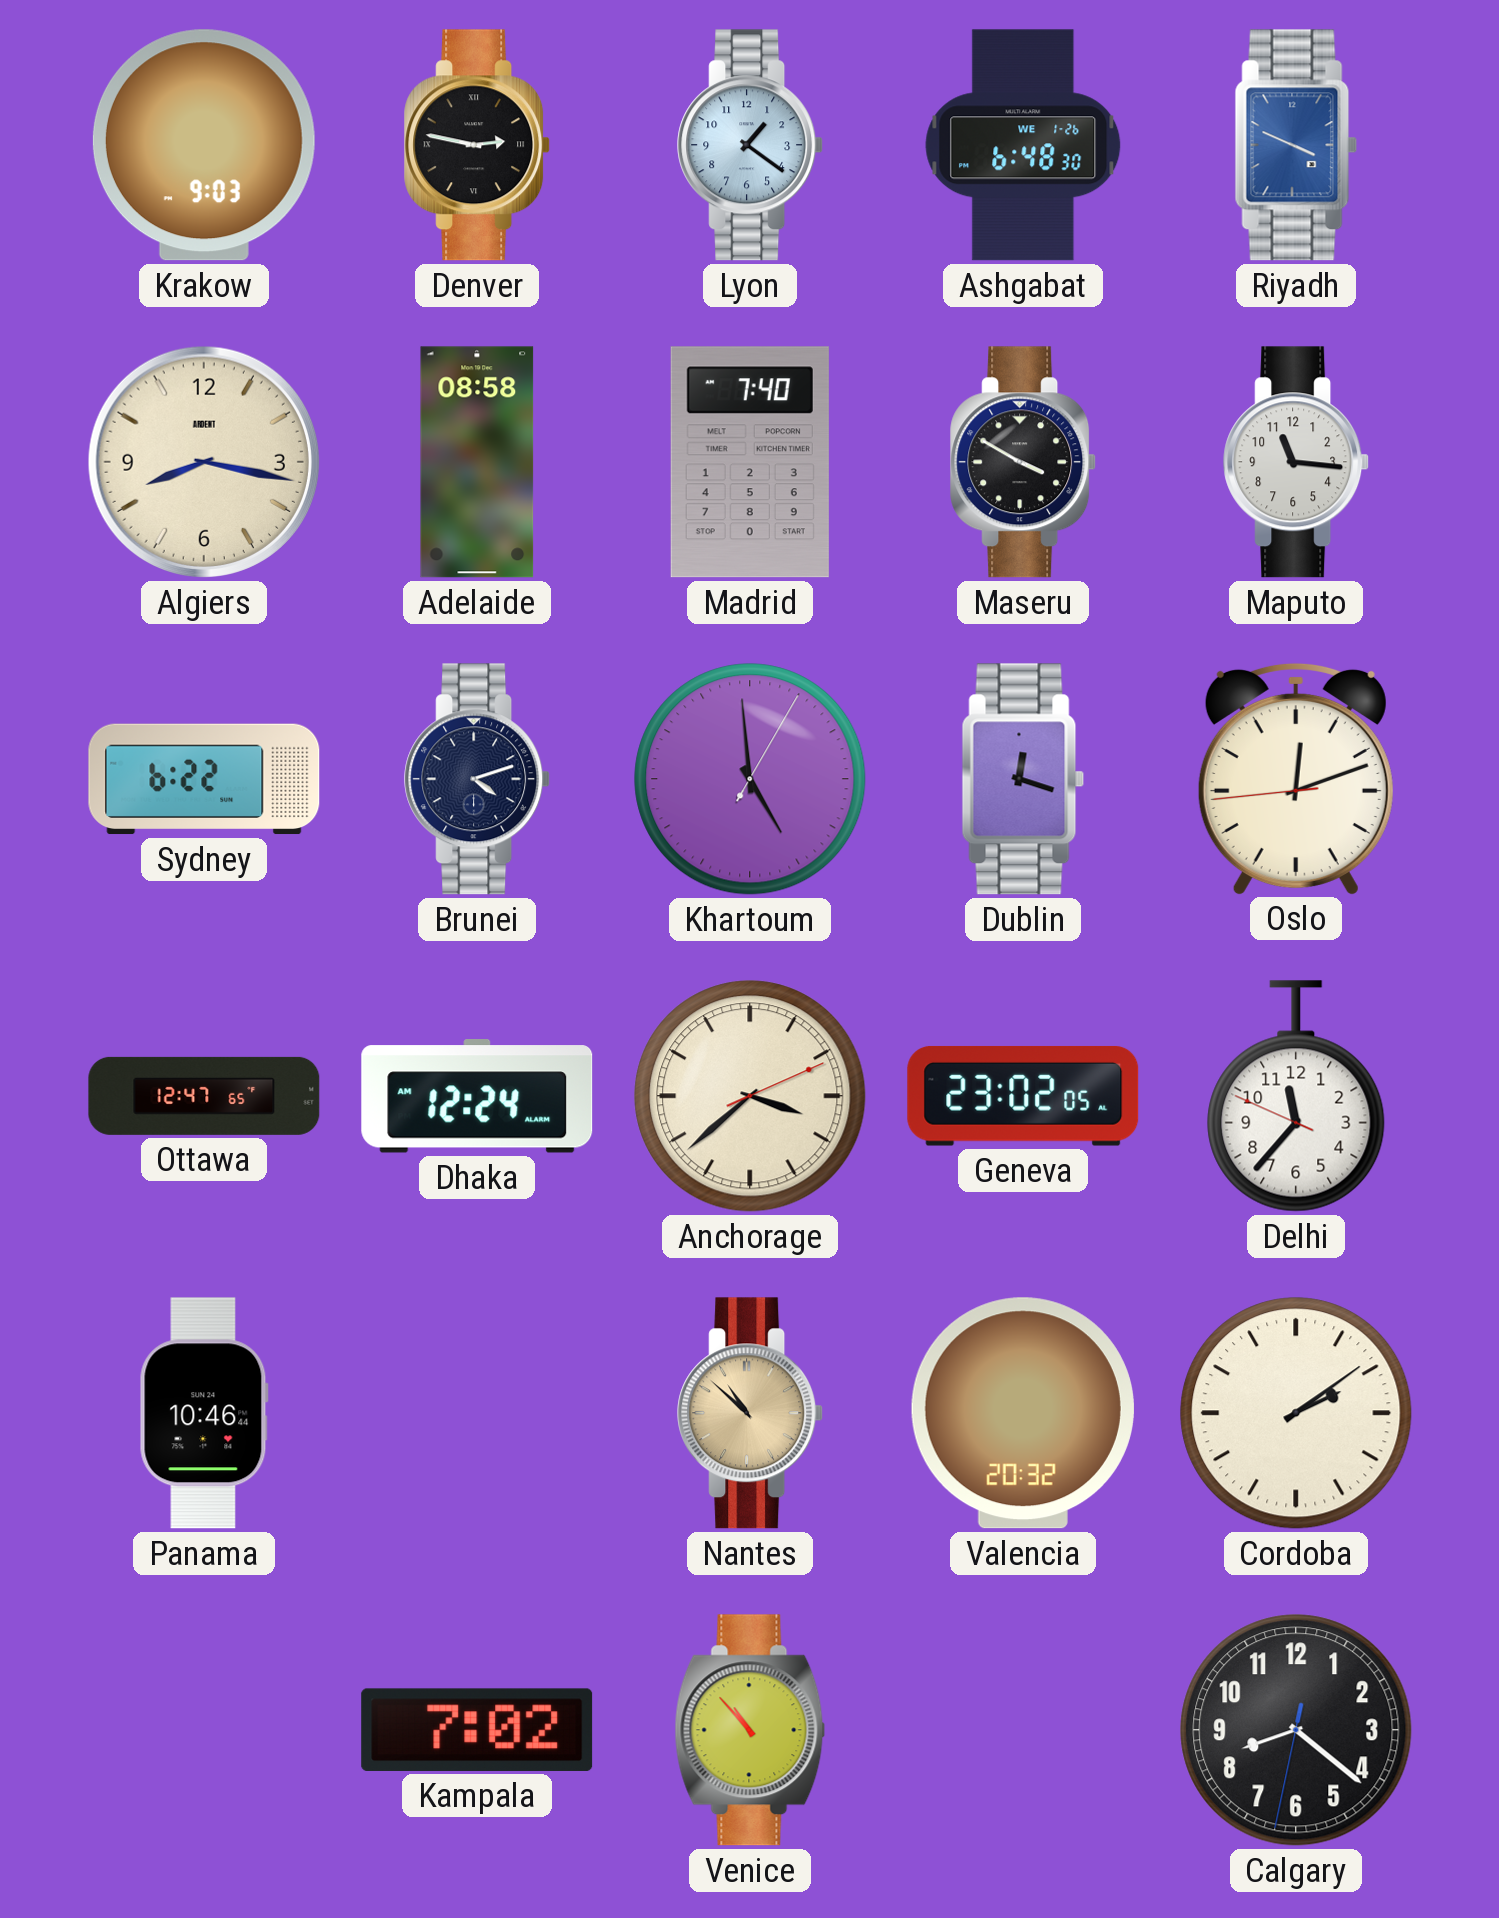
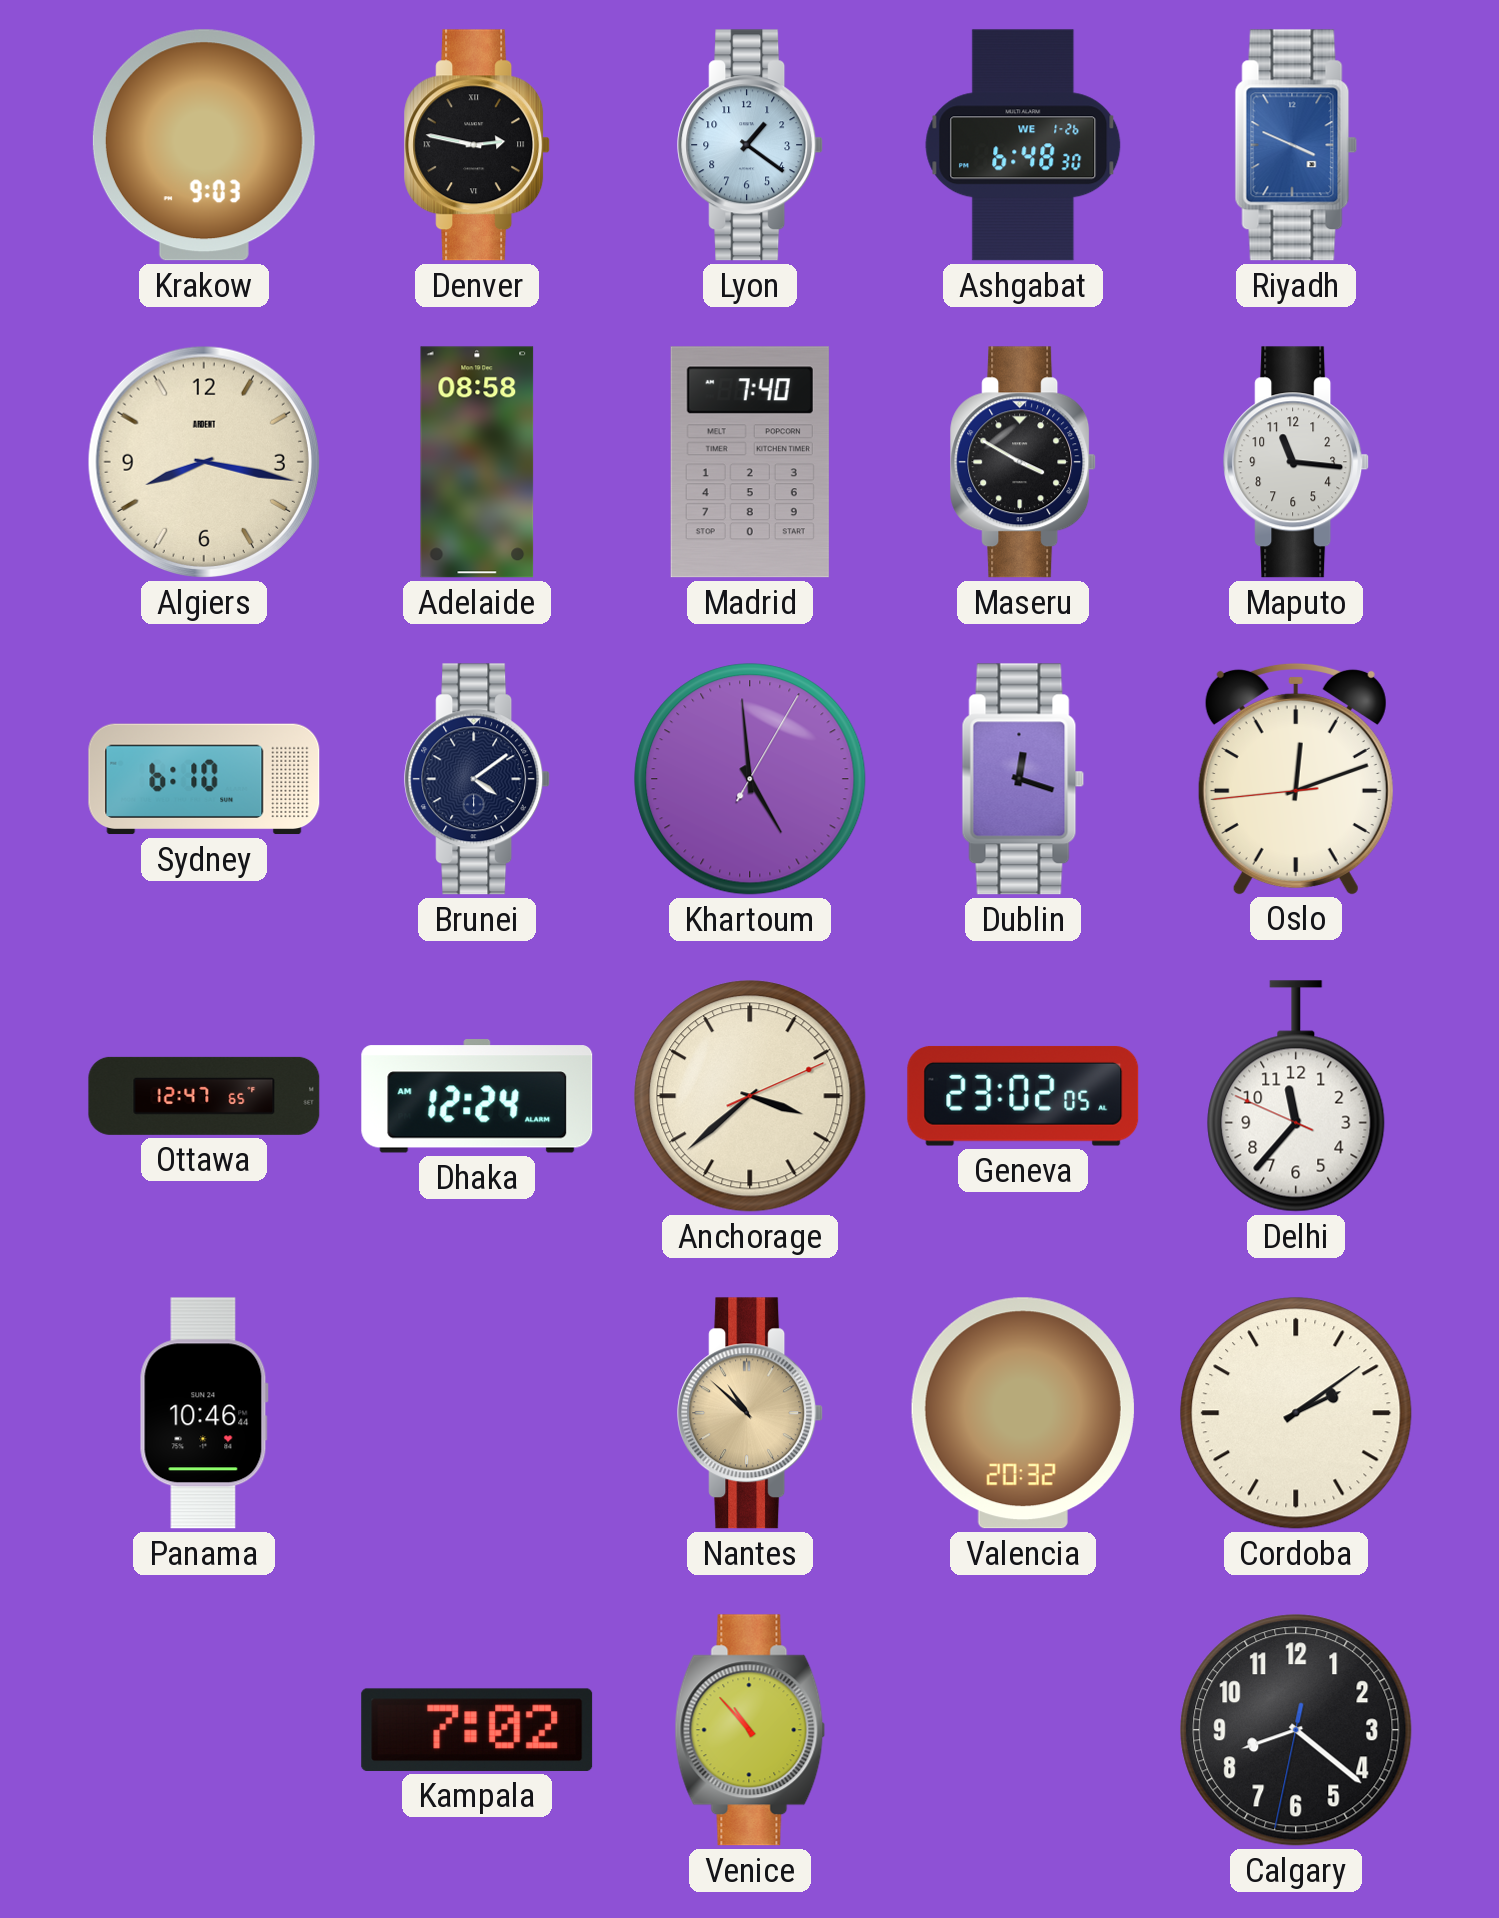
Sydney: 6:22 -> 6:10
Brunei: 4:12 -> 4:09
